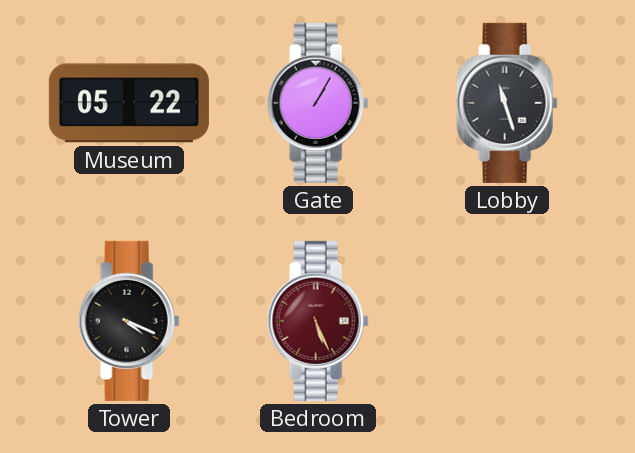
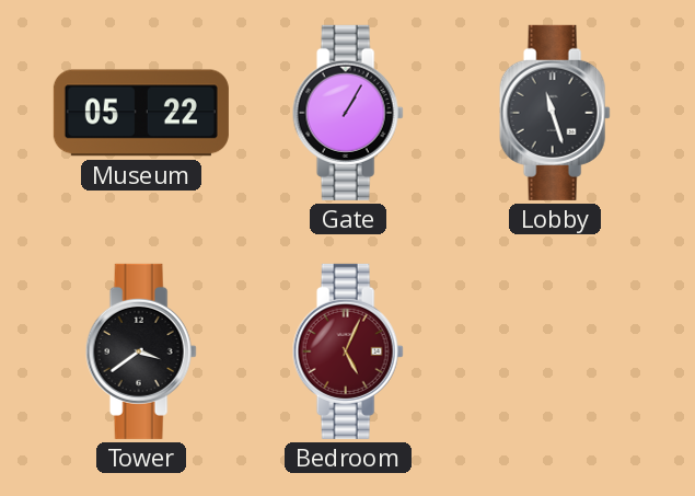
Tower: 4:19 -> 3:39
Bedroom: 5:26 -> 5:04
